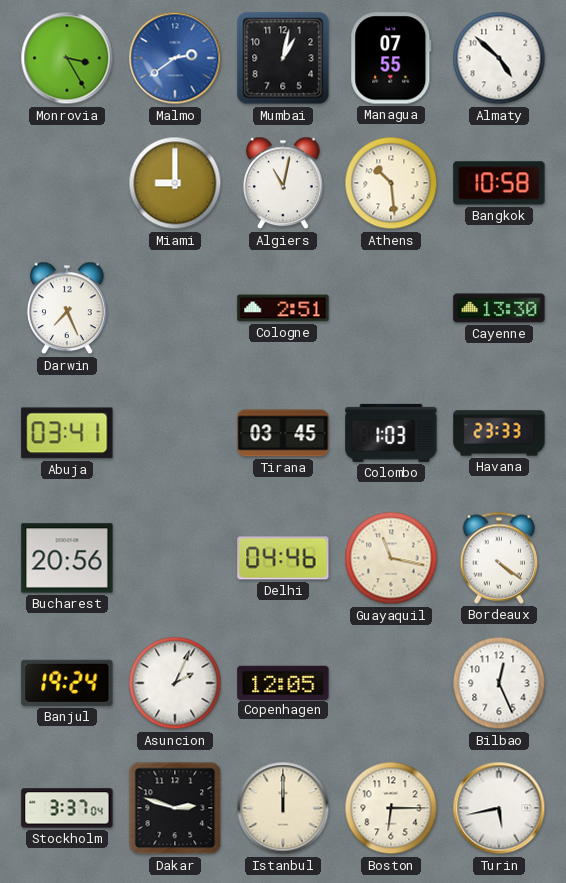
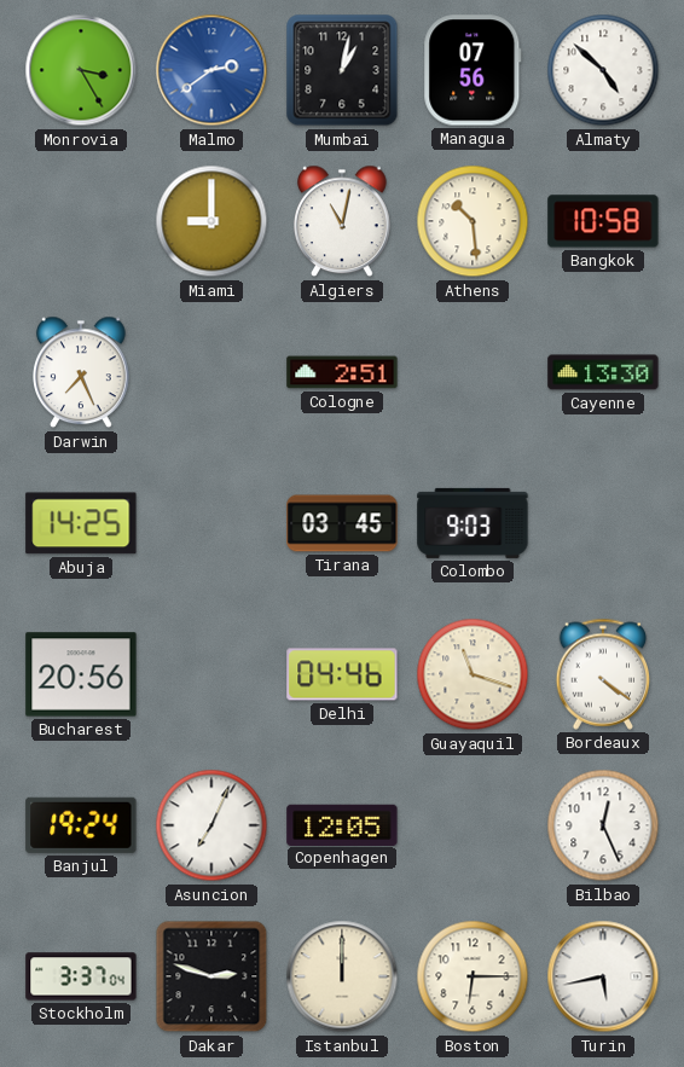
Managua: 07:55 -> 07:56
Abuja: 03:41 -> 14:25
Colombo: 1:03 -> 9:03
Havana: 23:33 -> none
Guayaquil: 11:17 -> 11:18
Asuncion: 2:04 -> 7:04
